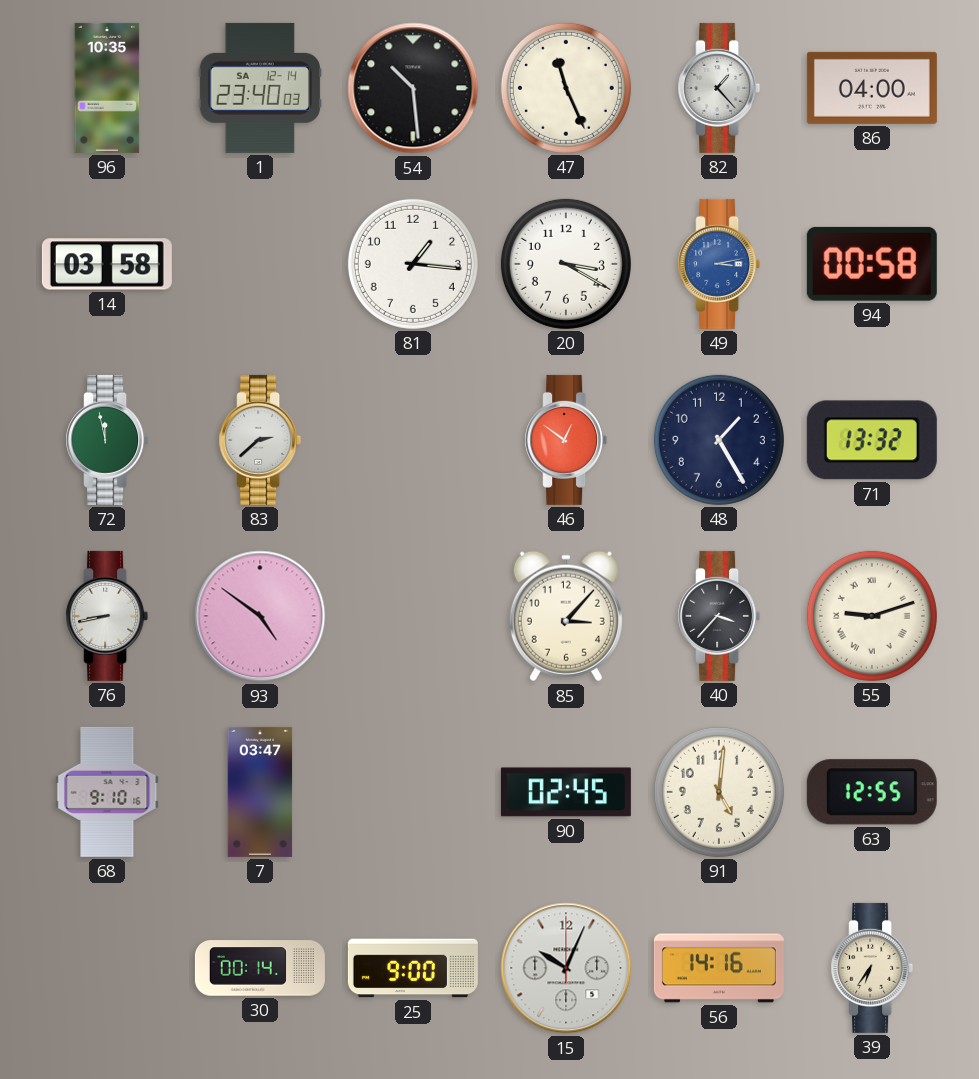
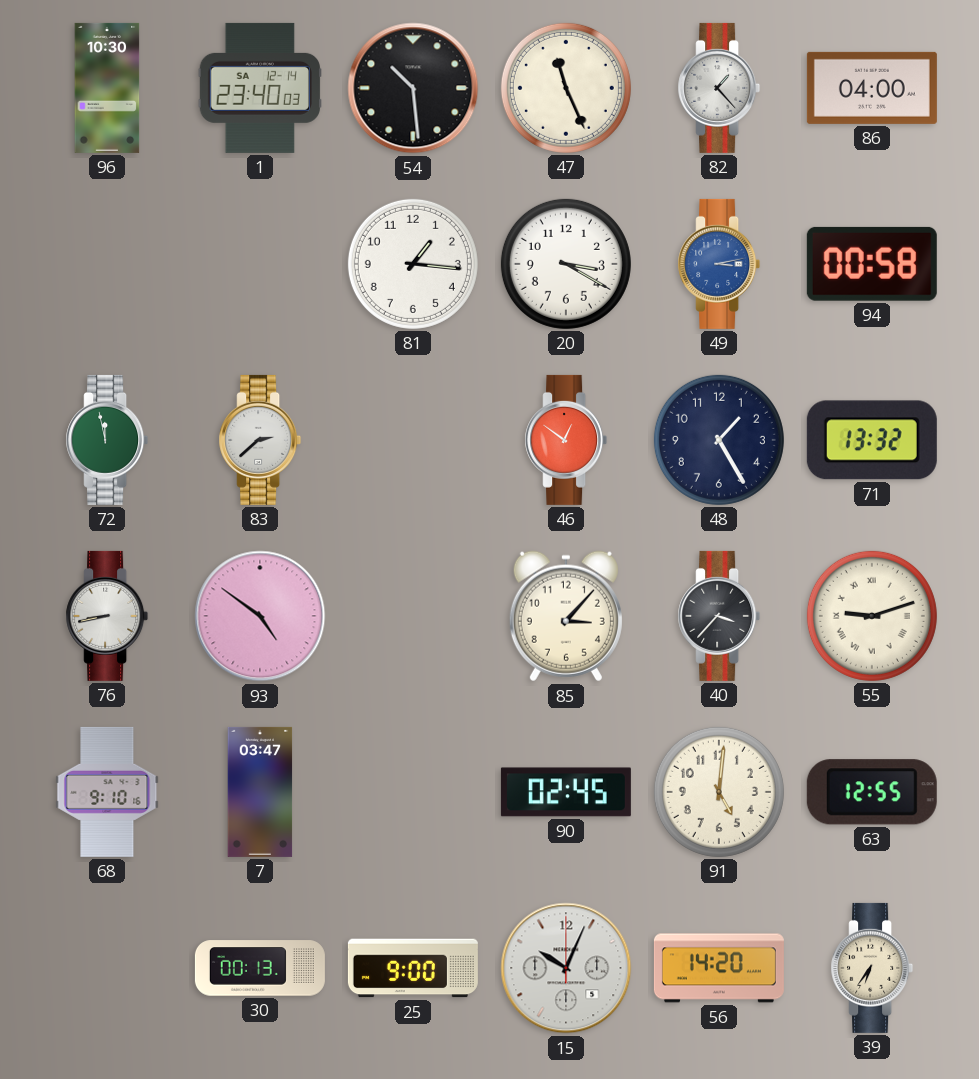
96: 10:35 -> 10:30
14: 03:58 -> none
30: 00:14 -> 00:13
56: 14:16 -> 14:20
